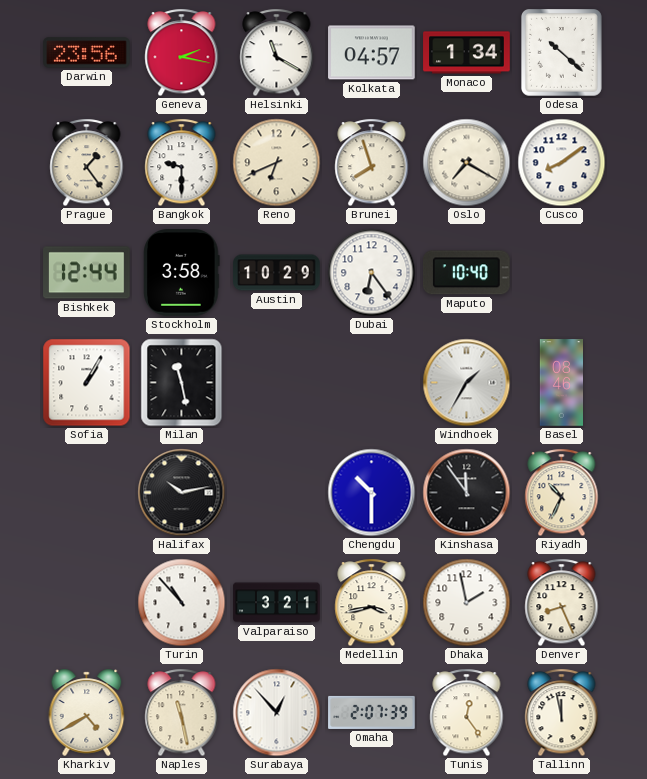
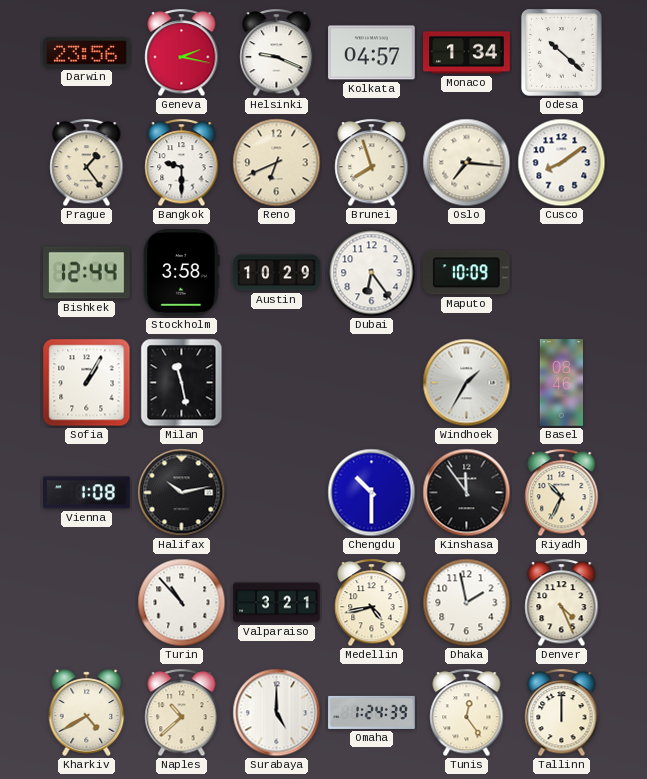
Helsinki: 11:20 -> 9:19
Oslo: 7:20 -> 7:16
Maputo: 10:40 -> 10:09
Vienna: none -> 1:08
Medellin: 3:43 -> 4:43
Denver: 8:26 -> 4:26
Naples: 11:28 -> 10:38
Surabaya: 12:53 -> 5:00
Omaha: 2:07 -> 1:24
Tallinn: 11:58 -> 12:00
